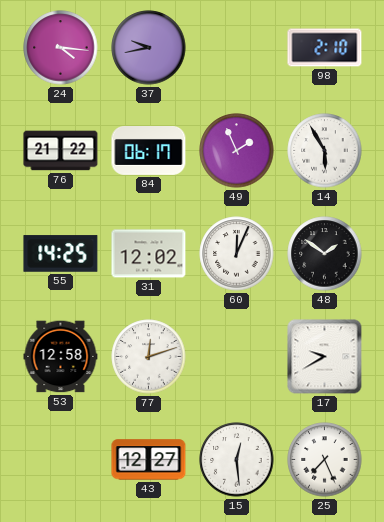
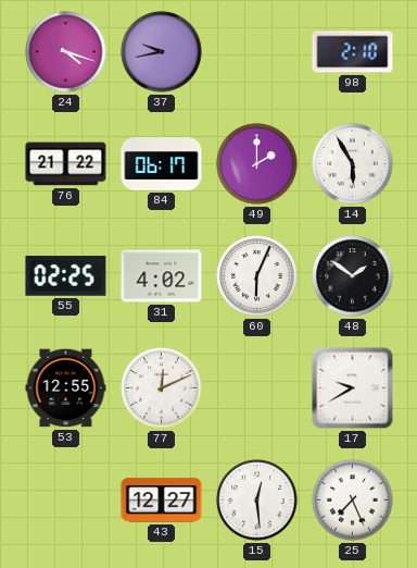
24: 4:16 -> 4:18
49: 1:56 -> 2:00
55: 14:25 -> 02:25
31: 12:02 -> 4:02
60: 12:04 -> 6:04
53: 12:58 -> 12:55
77: 12:12 -> 12:11
